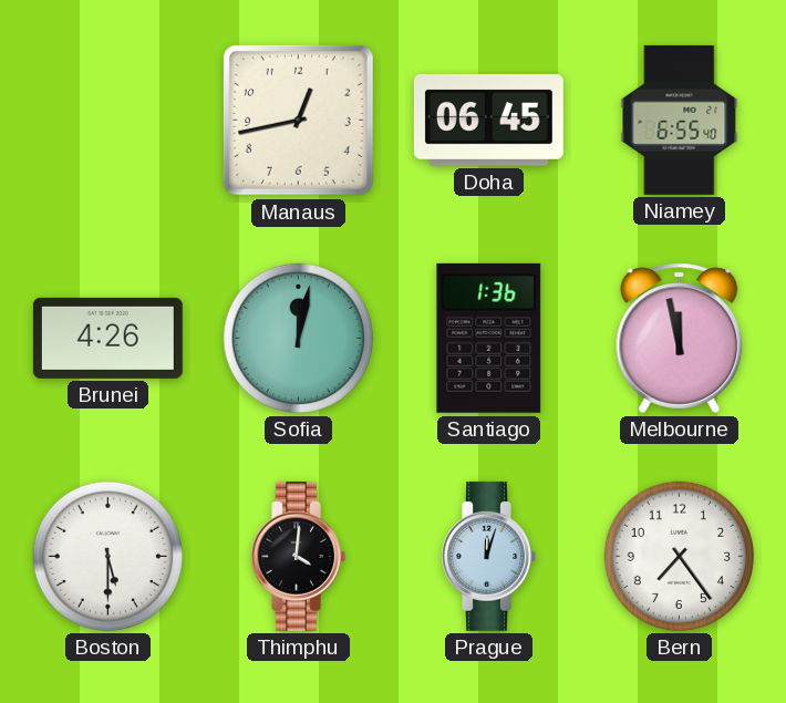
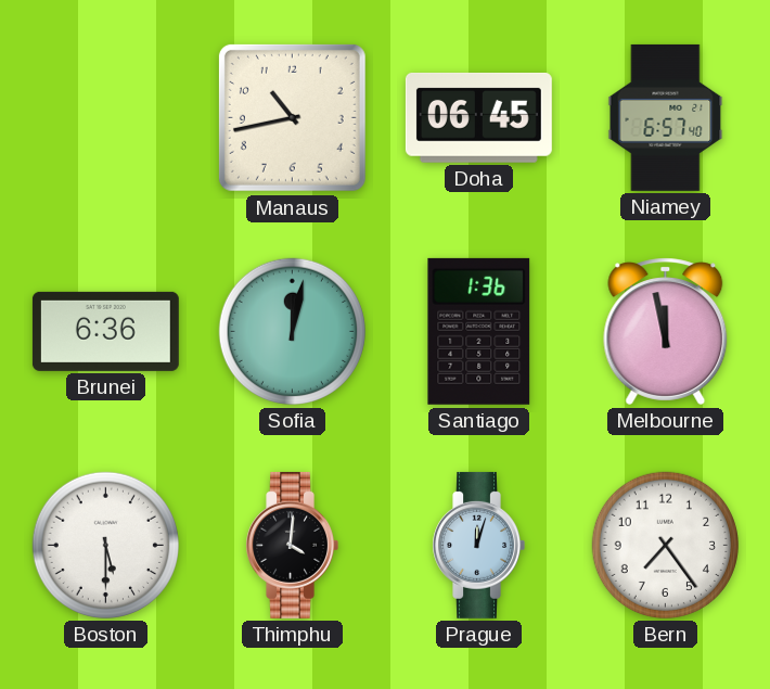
Manaus: 12:43 -> 10:43
Niamey: 6:55 -> 6:57
Brunei: 4:26 -> 6:36
